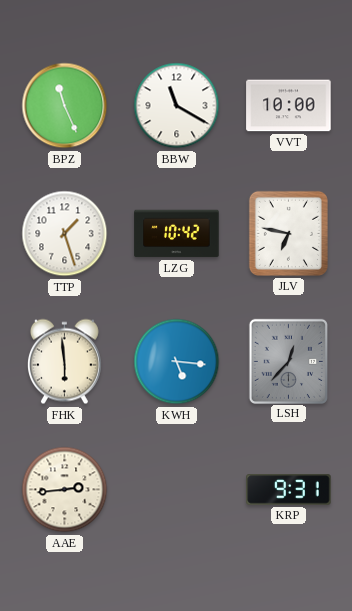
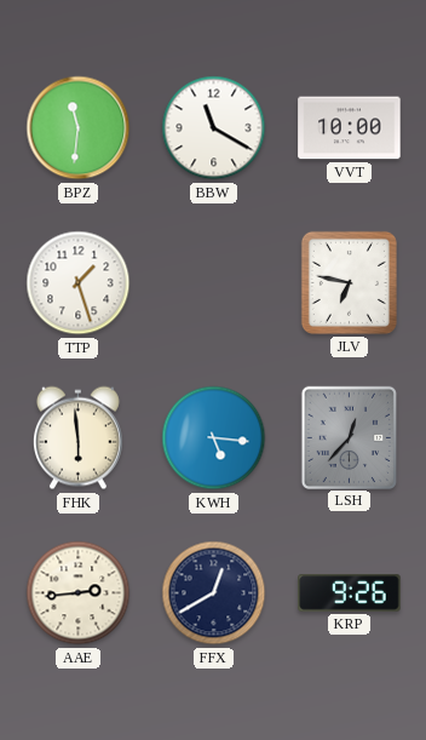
BPZ: 11:26 -> 11:31
LZG: 10:42 -> none
FFX: none -> 12:40
KRP: 9:31 -> 9:26
